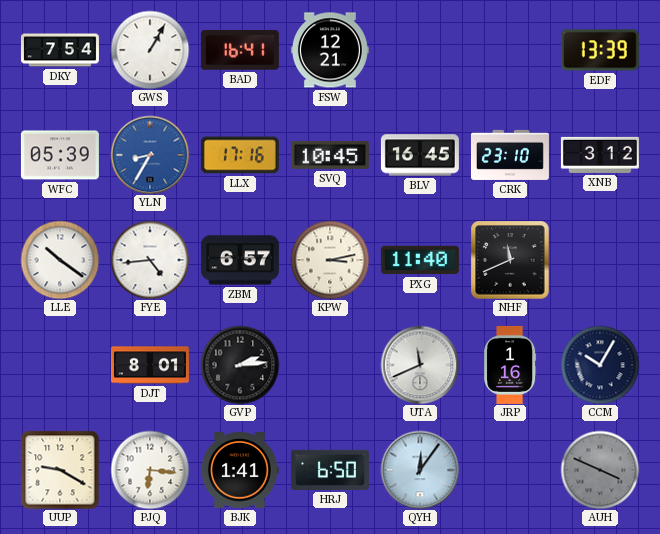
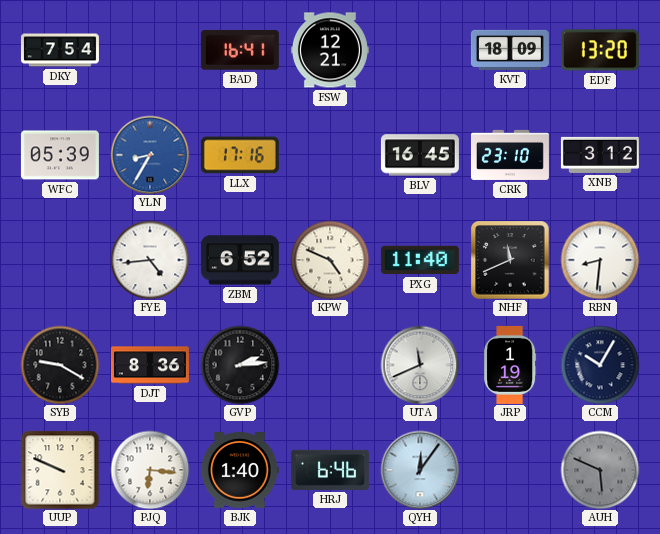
GWS: 1:05 -> none
KVT: none -> 18:09
EDF: 13:39 -> 13:20
SVQ: 10:45 -> none
LLE: 10:21 -> none
ZBM: 6:57 -> 6:52
KPW: 3:13 -> 4:49
RBN: none -> 8:31
SYB: none -> 9:20
DJT: 8:01 -> 8:36
JRP: 1:16 -> 1:19
UUP: 9:20 -> 9:49
BJK: 1:41 -> 1:40
HRJ: 6:50 -> 6:46
AUH: 3:49 -> 5:49
